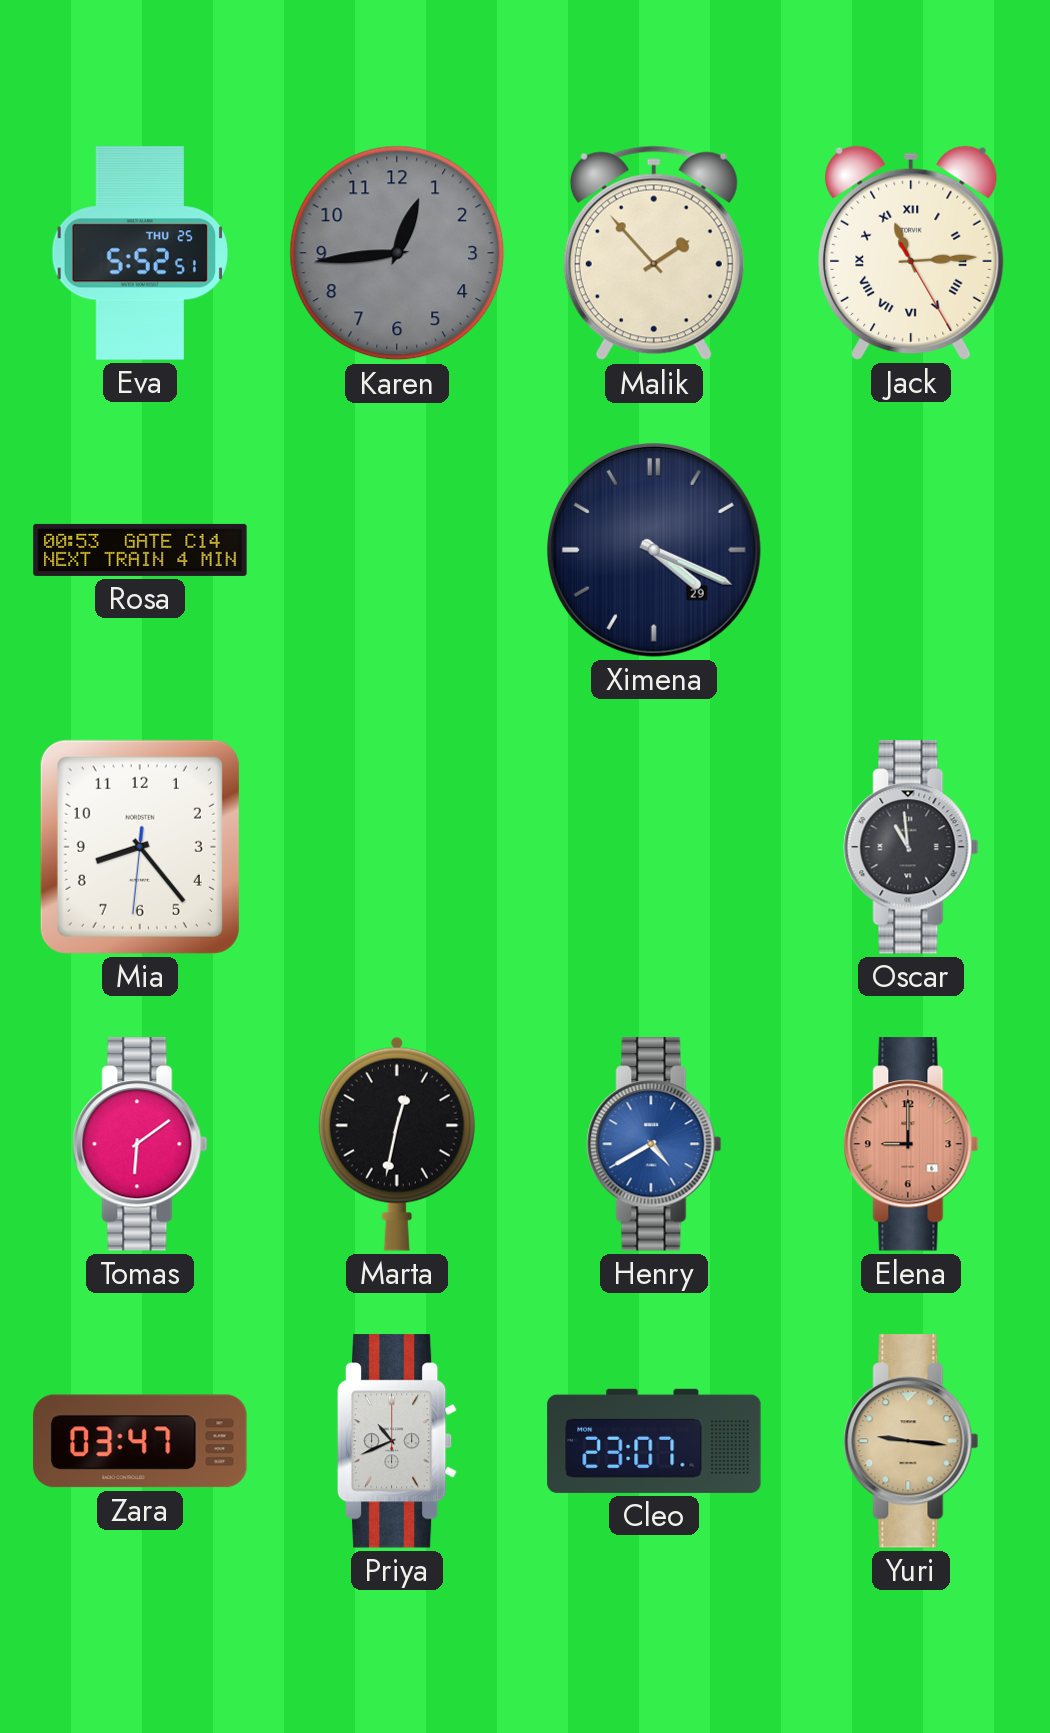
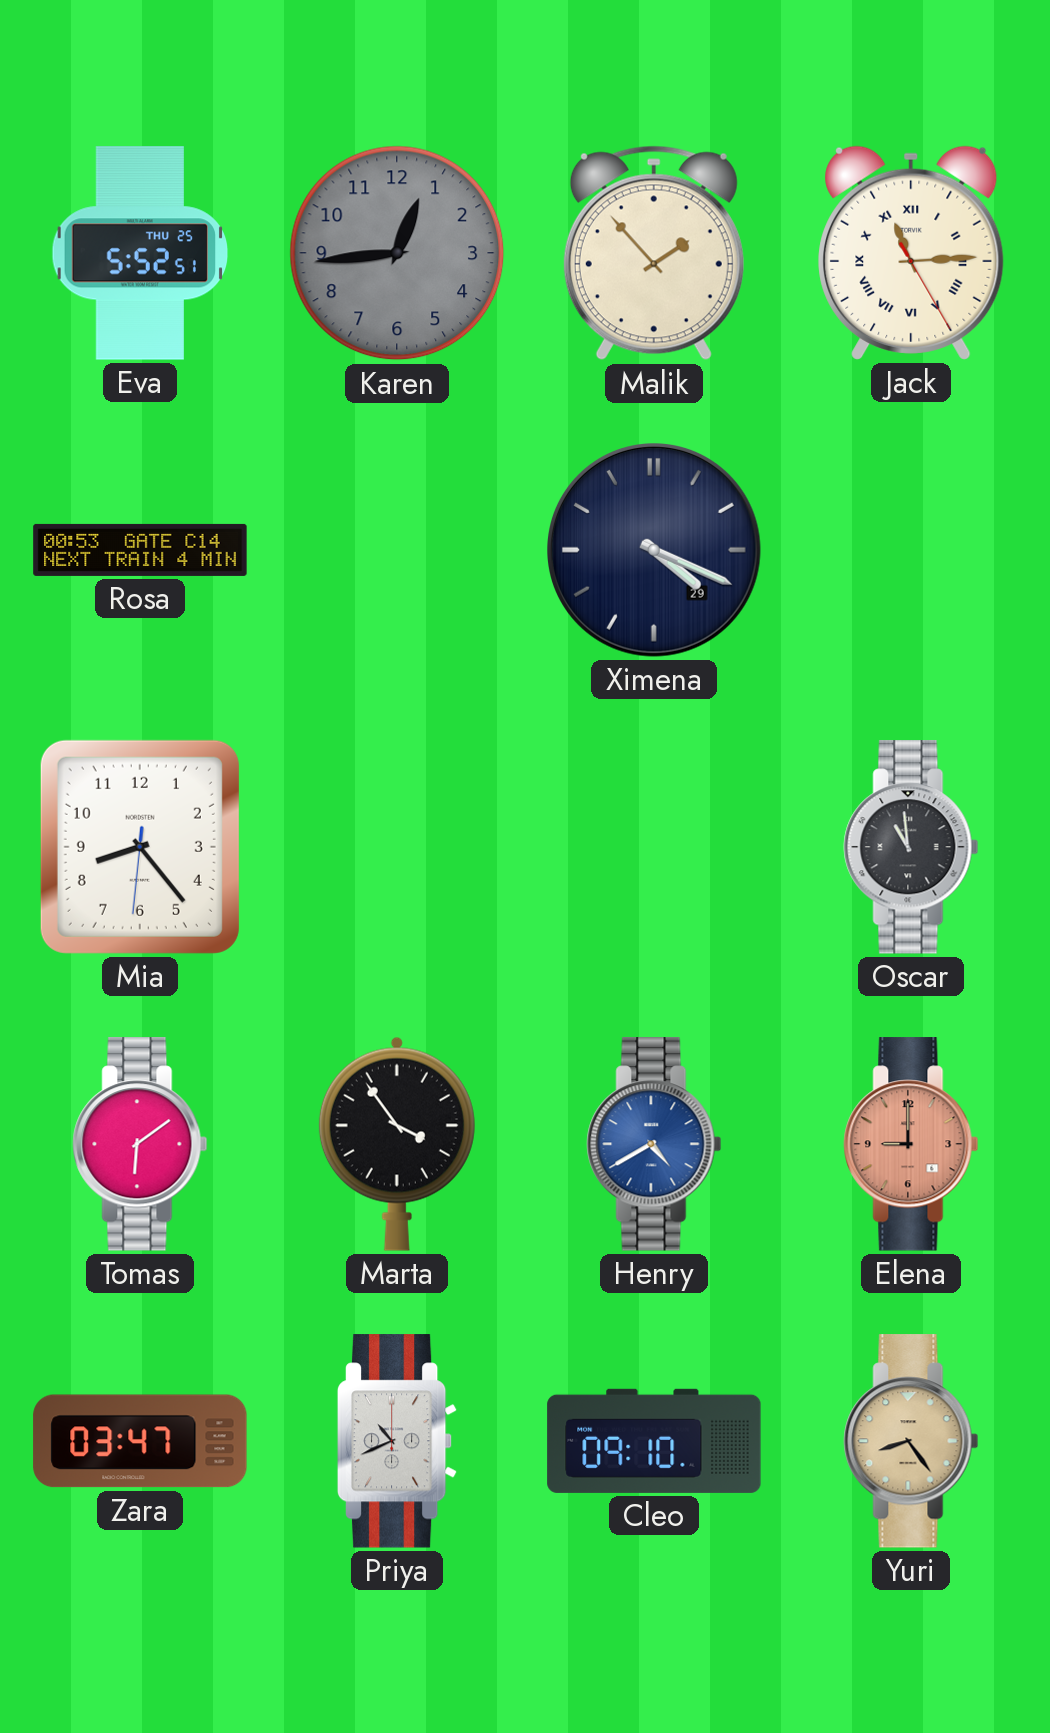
Marta: 12:32 -> 3:54
Cleo: 23:07 -> 09:10
Yuri: 9:16 -> 8:24
